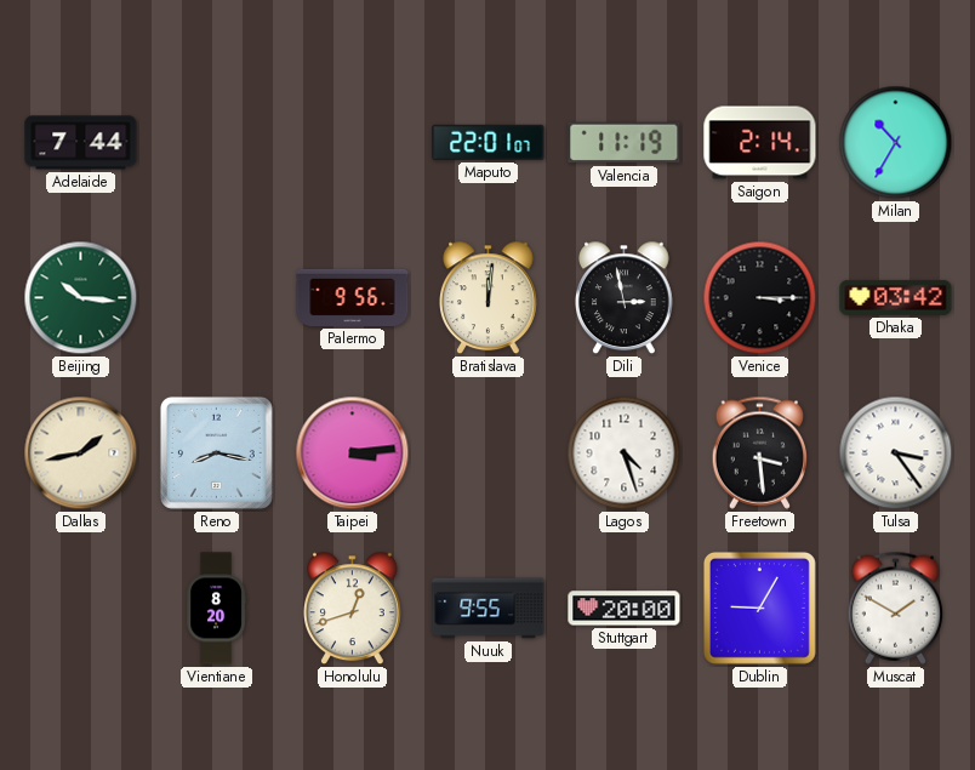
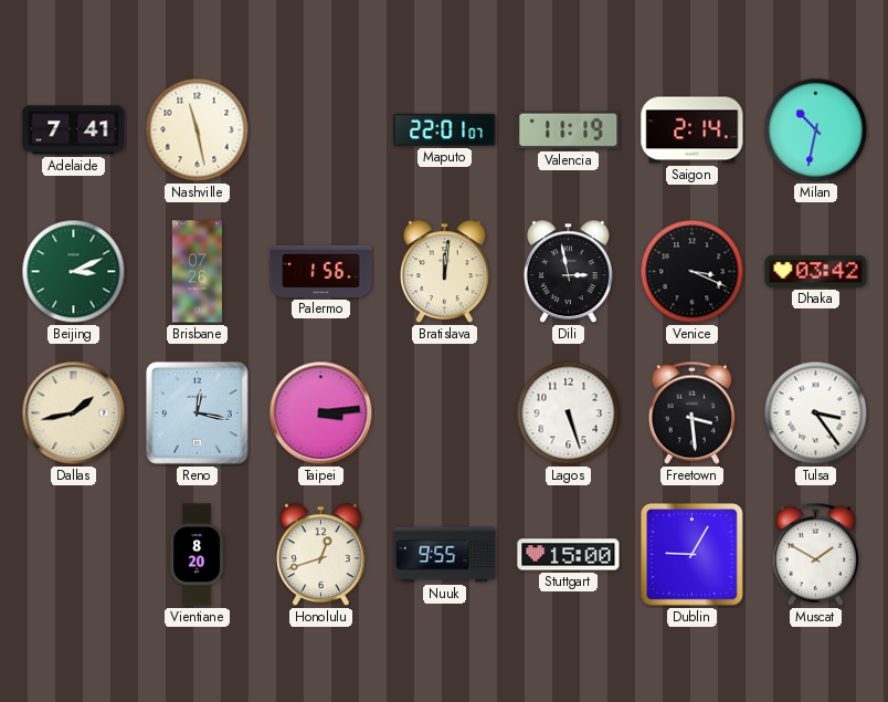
Adelaide: 7:44 -> 7:41
Nashville: none -> 11:28
Milan: 10:35 -> 10:32
Beijing: 10:16 -> 3:11
Brisbane: none -> 07:26
Palermo: 9:56 -> 1:56
Venice: 3:15 -> 3:19
Reno: 8:17 -> 12:17
Lagos: 4:27 -> 5:27
Stuttgart: 20:00 -> 15:00
